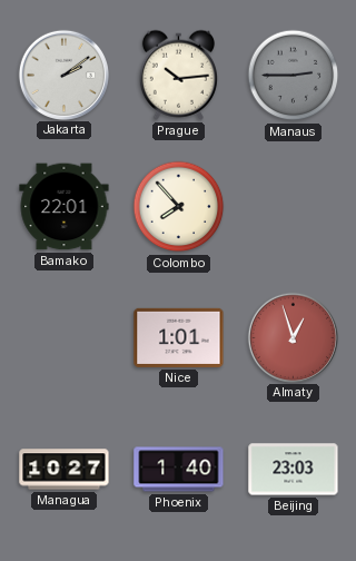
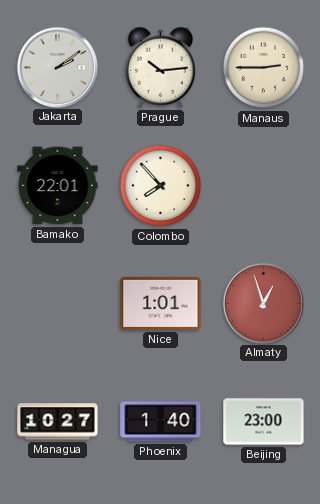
Manaus dial: grey -> cream
Beijing: 23:03 -> 23:00
